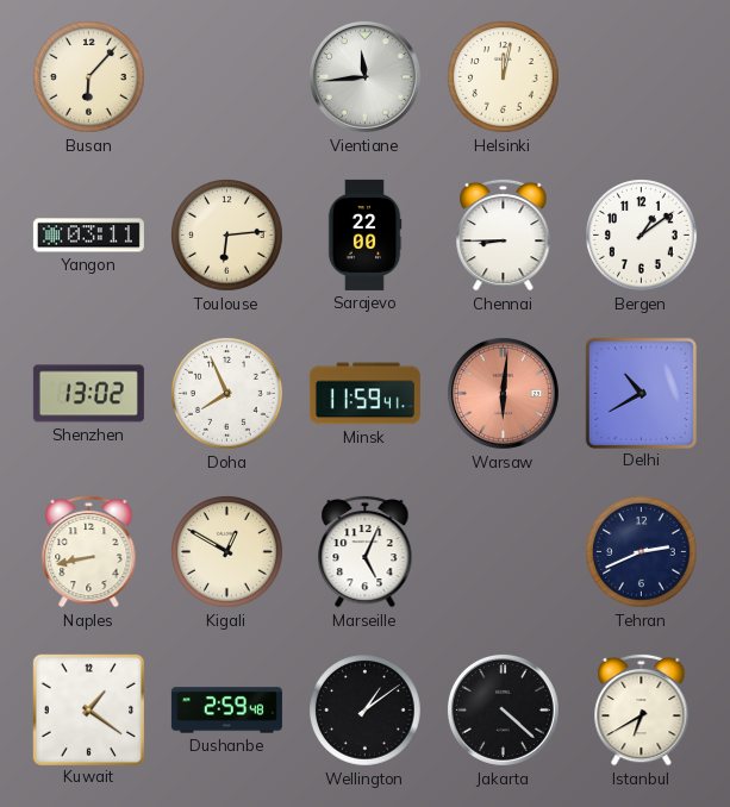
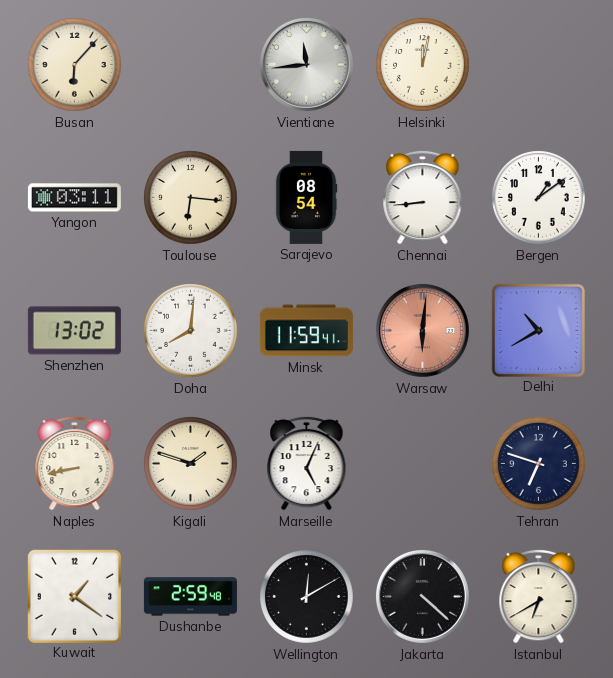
Toulouse: 6:14 -> 6:16
Sarajevo: 22:00 -> 08:54
Chennai: 8:45 -> 8:44
Doha: 7:56 -> 8:01
Kigali: 12:50 -> 1:48
Tehran: 2:41 -> 6:48
Wellington: 1:09 -> 12:10
